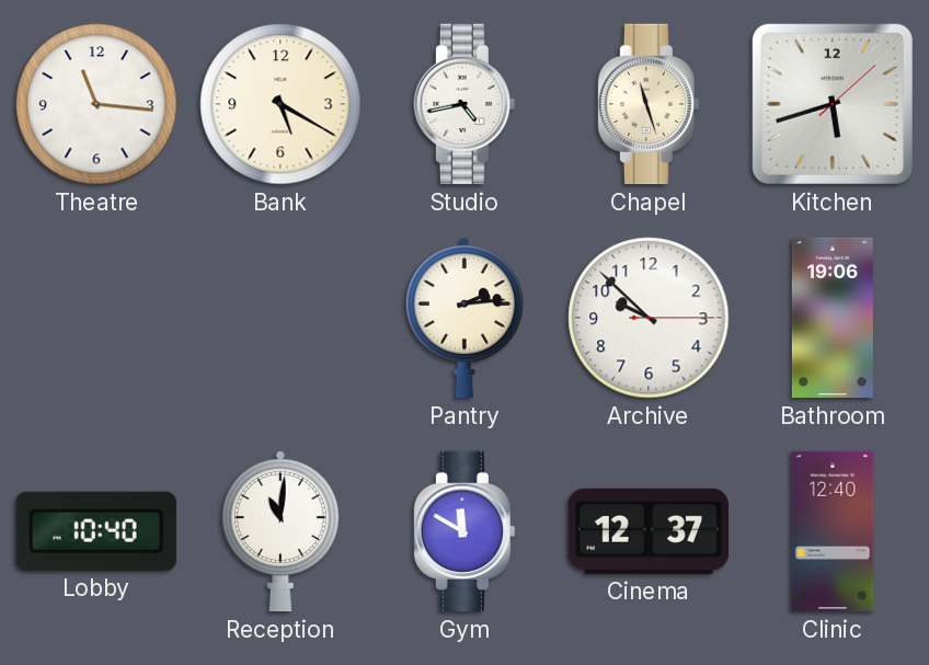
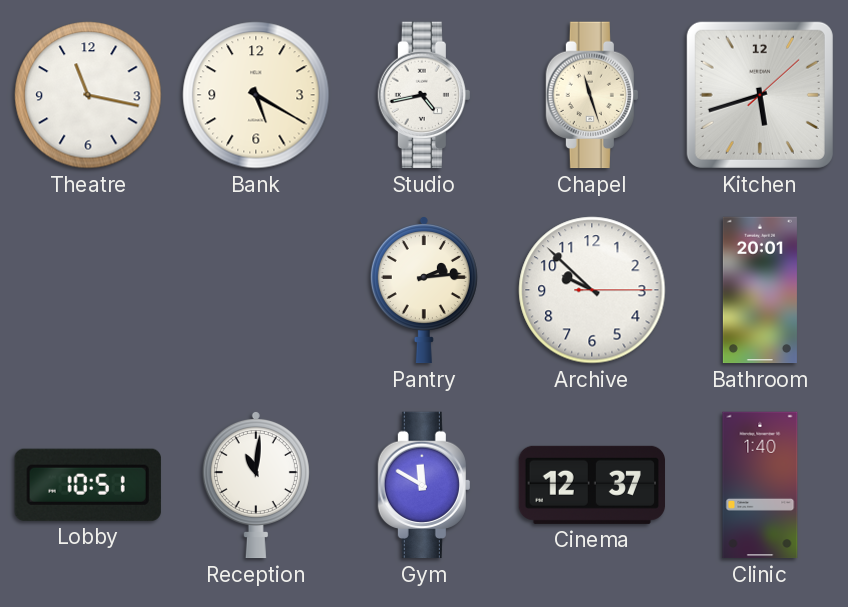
Theatre: 11:16 -> 11:17
Bathroom: 19:06 -> 20:01
Lobby: 10:40 -> 10:51
Clinic: 12:40 -> 1:40
